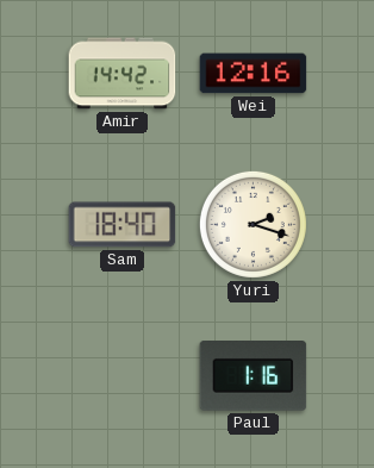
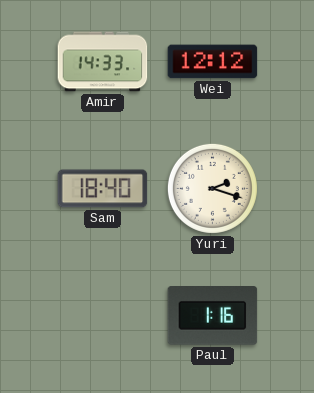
Amir: 14:42 -> 14:33
Wei: 12:16 -> 12:12
